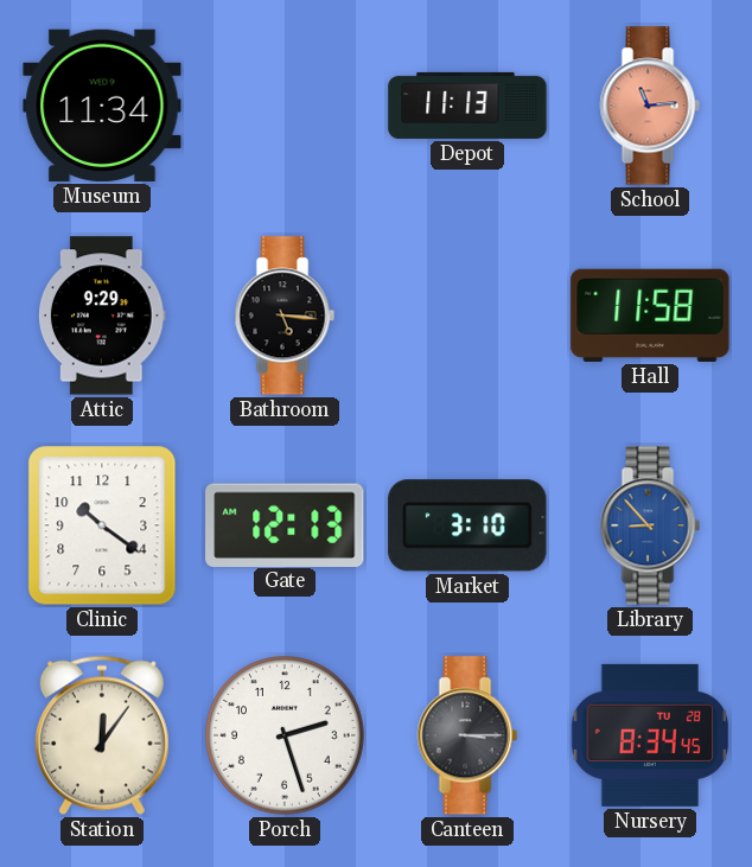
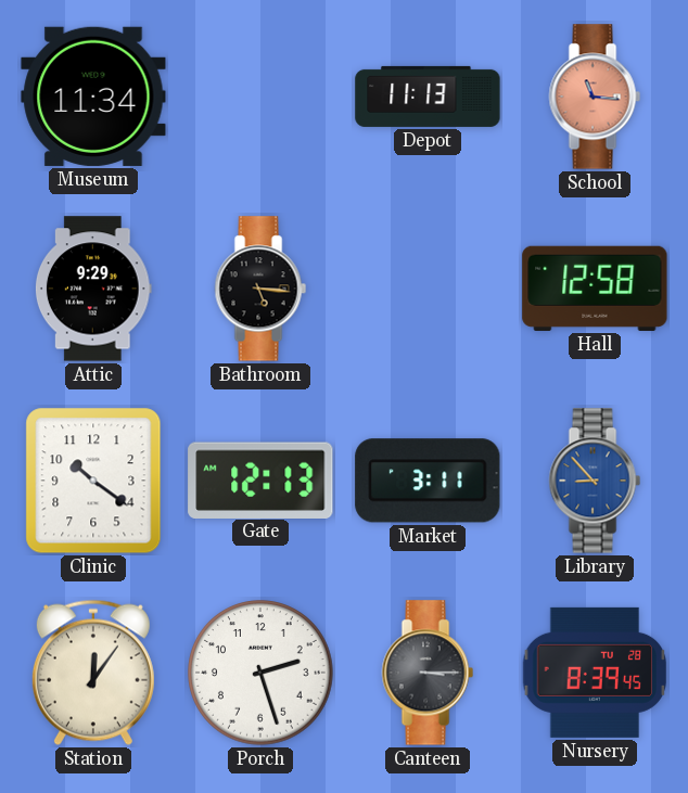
School: 11:14 -> 11:16
Hall: 11:58 -> 12:58
Market: 3:10 -> 3:11
Nursery: 8:34 -> 8:39
